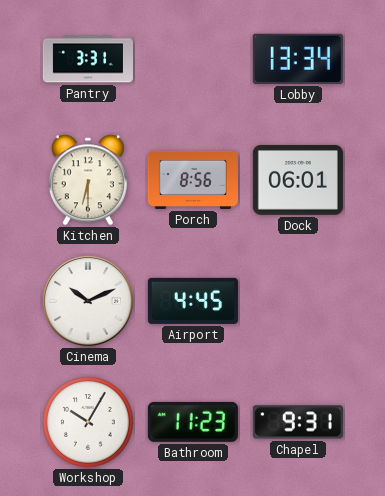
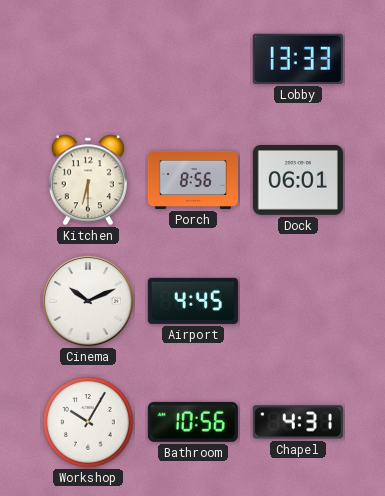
Pantry: 3:31 -> none
Lobby: 13:34 -> 13:33
Bathroom: 11:23 -> 10:56
Chapel: 9:31 -> 4:31
